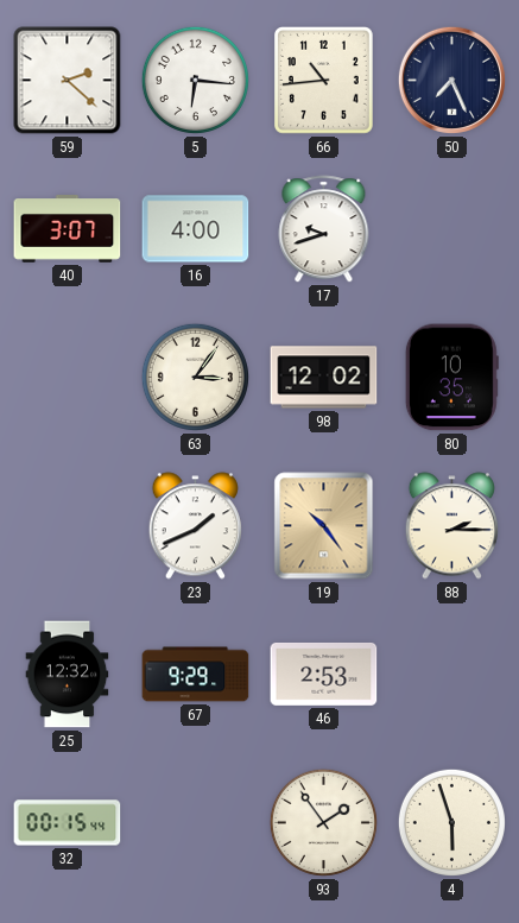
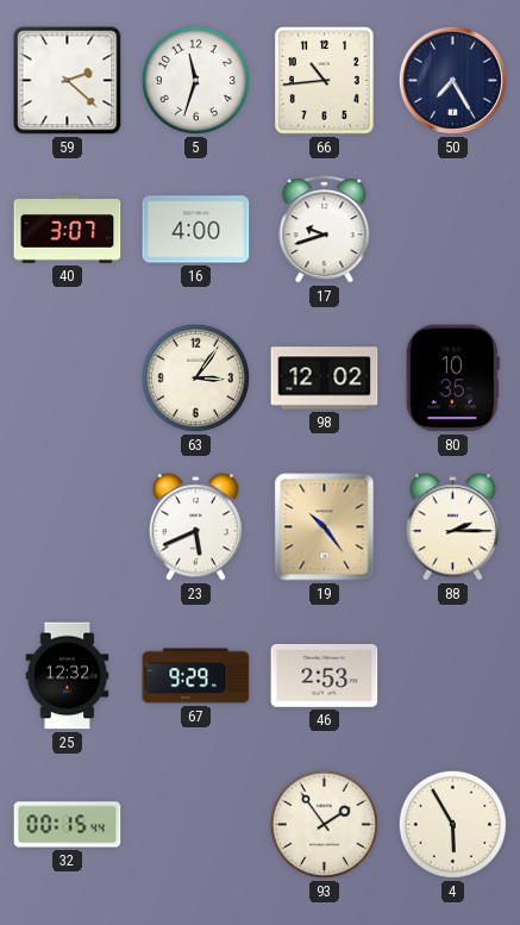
5: 6:16 -> 11:33
50: 7:26 -> 7:25
23: 1:41 -> 5:41
4: 5:57 -> 5:55
